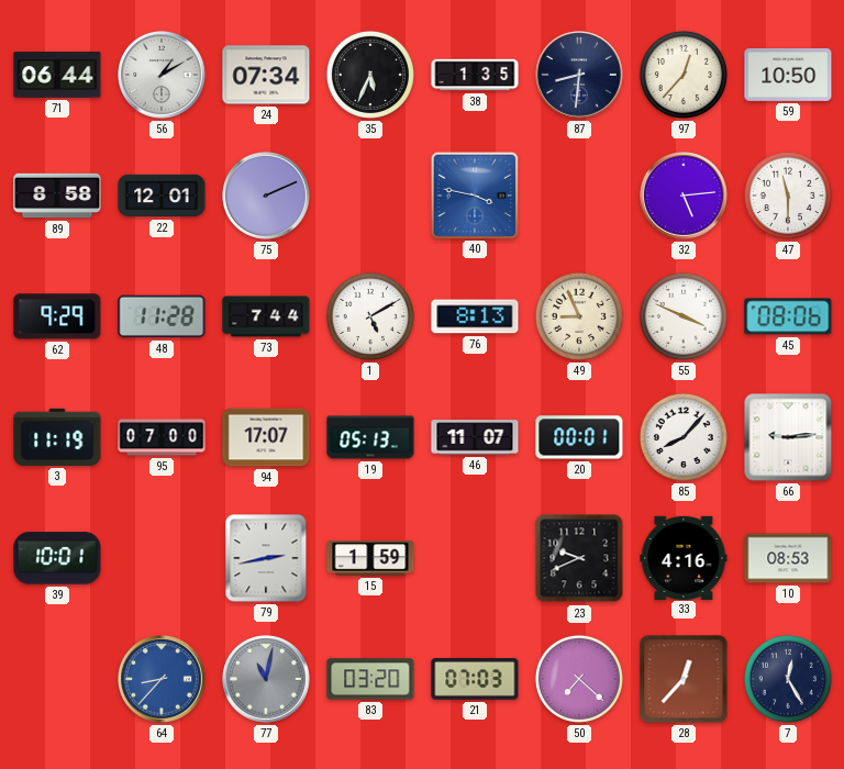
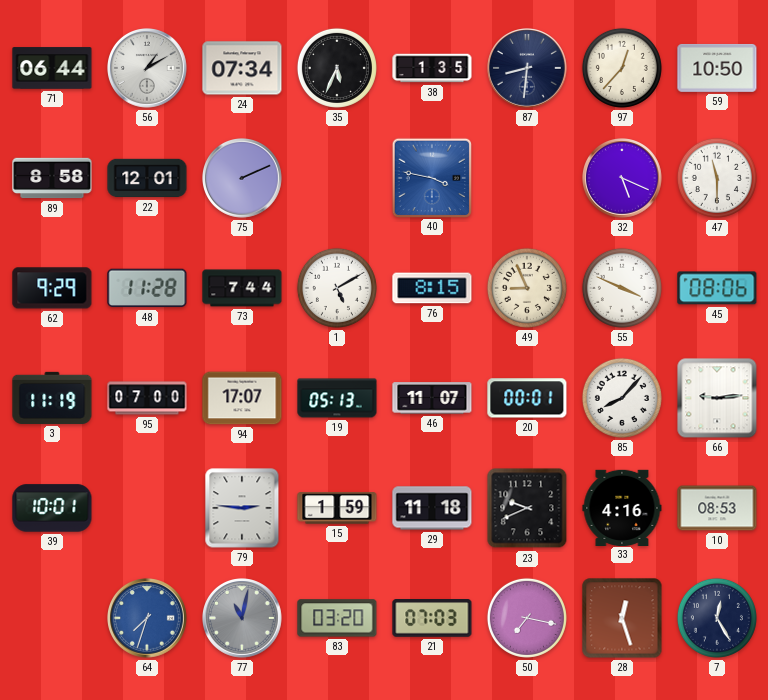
32: 5:14 -> 5:19
76: 8:13 -> 8:15
79: 2:43 -> 2:46
29: none -> 11:18
64: 8:37 -> 7:33
50: 7:22 -> 7:17
28: 12:37 -> 12:27
